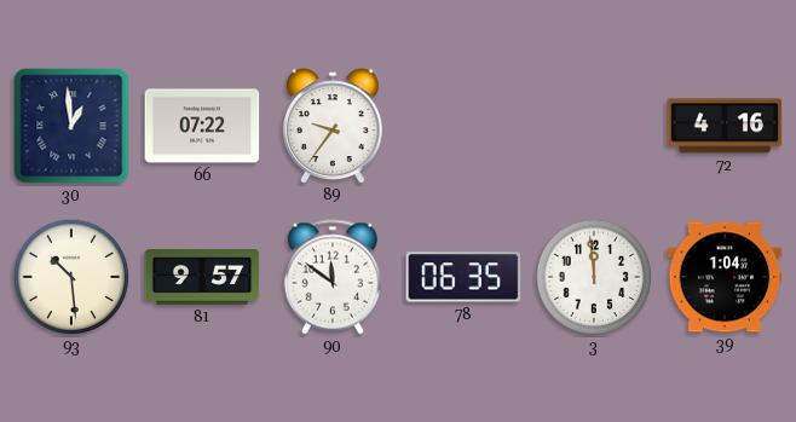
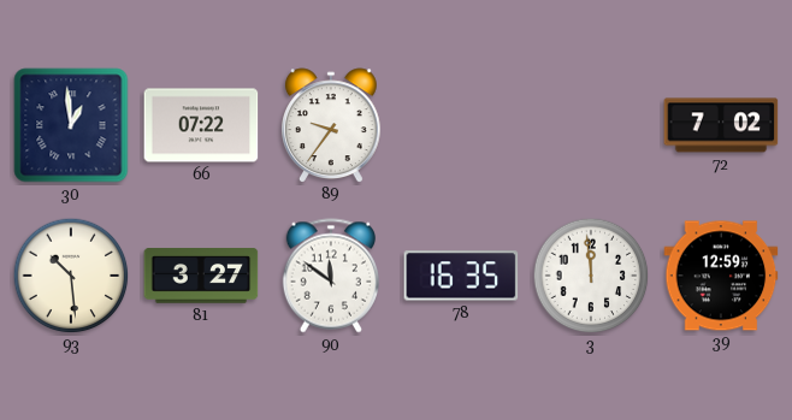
72: 4:16 -> 7:02
81: 9:57 -> 3:27
78: 06:35 -> 16:35
39: 1:04 -> 12:59
